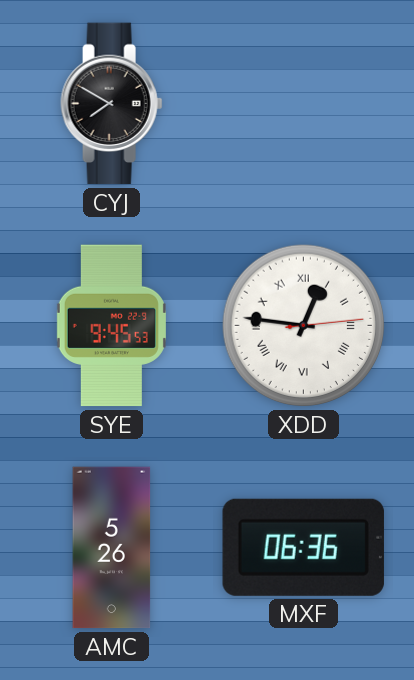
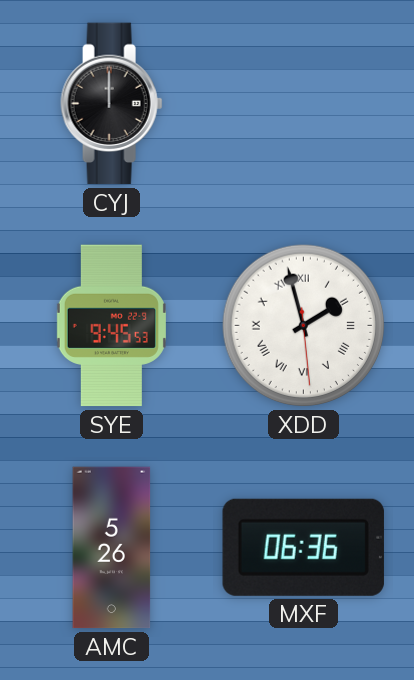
CYJ: 7:50 -> 12:00
XDD: 12:46 -> 1:57
